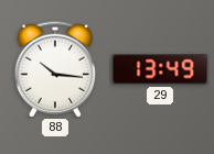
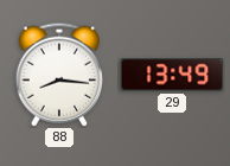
88: 10:16 -> 8:16
